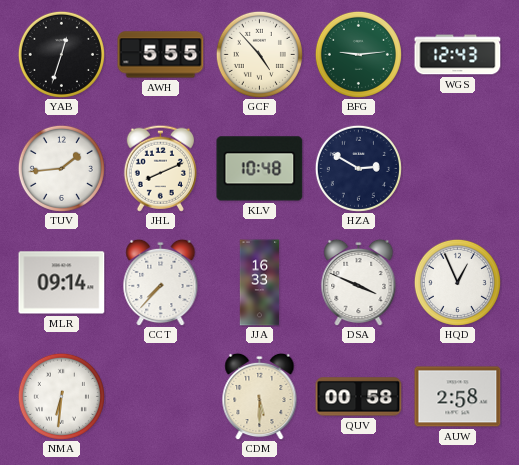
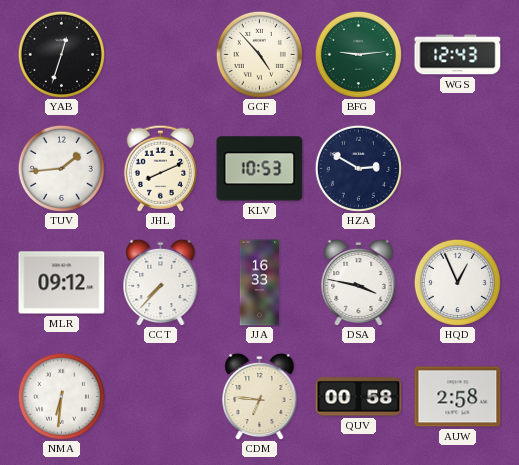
AWH: 5:55 -> none
KLV: 10:48 -> 10:53
MLR: 09:14 -> 09:12
DSA: 3:49 -> 3:47
CDM: 5:30 -> 6:46
